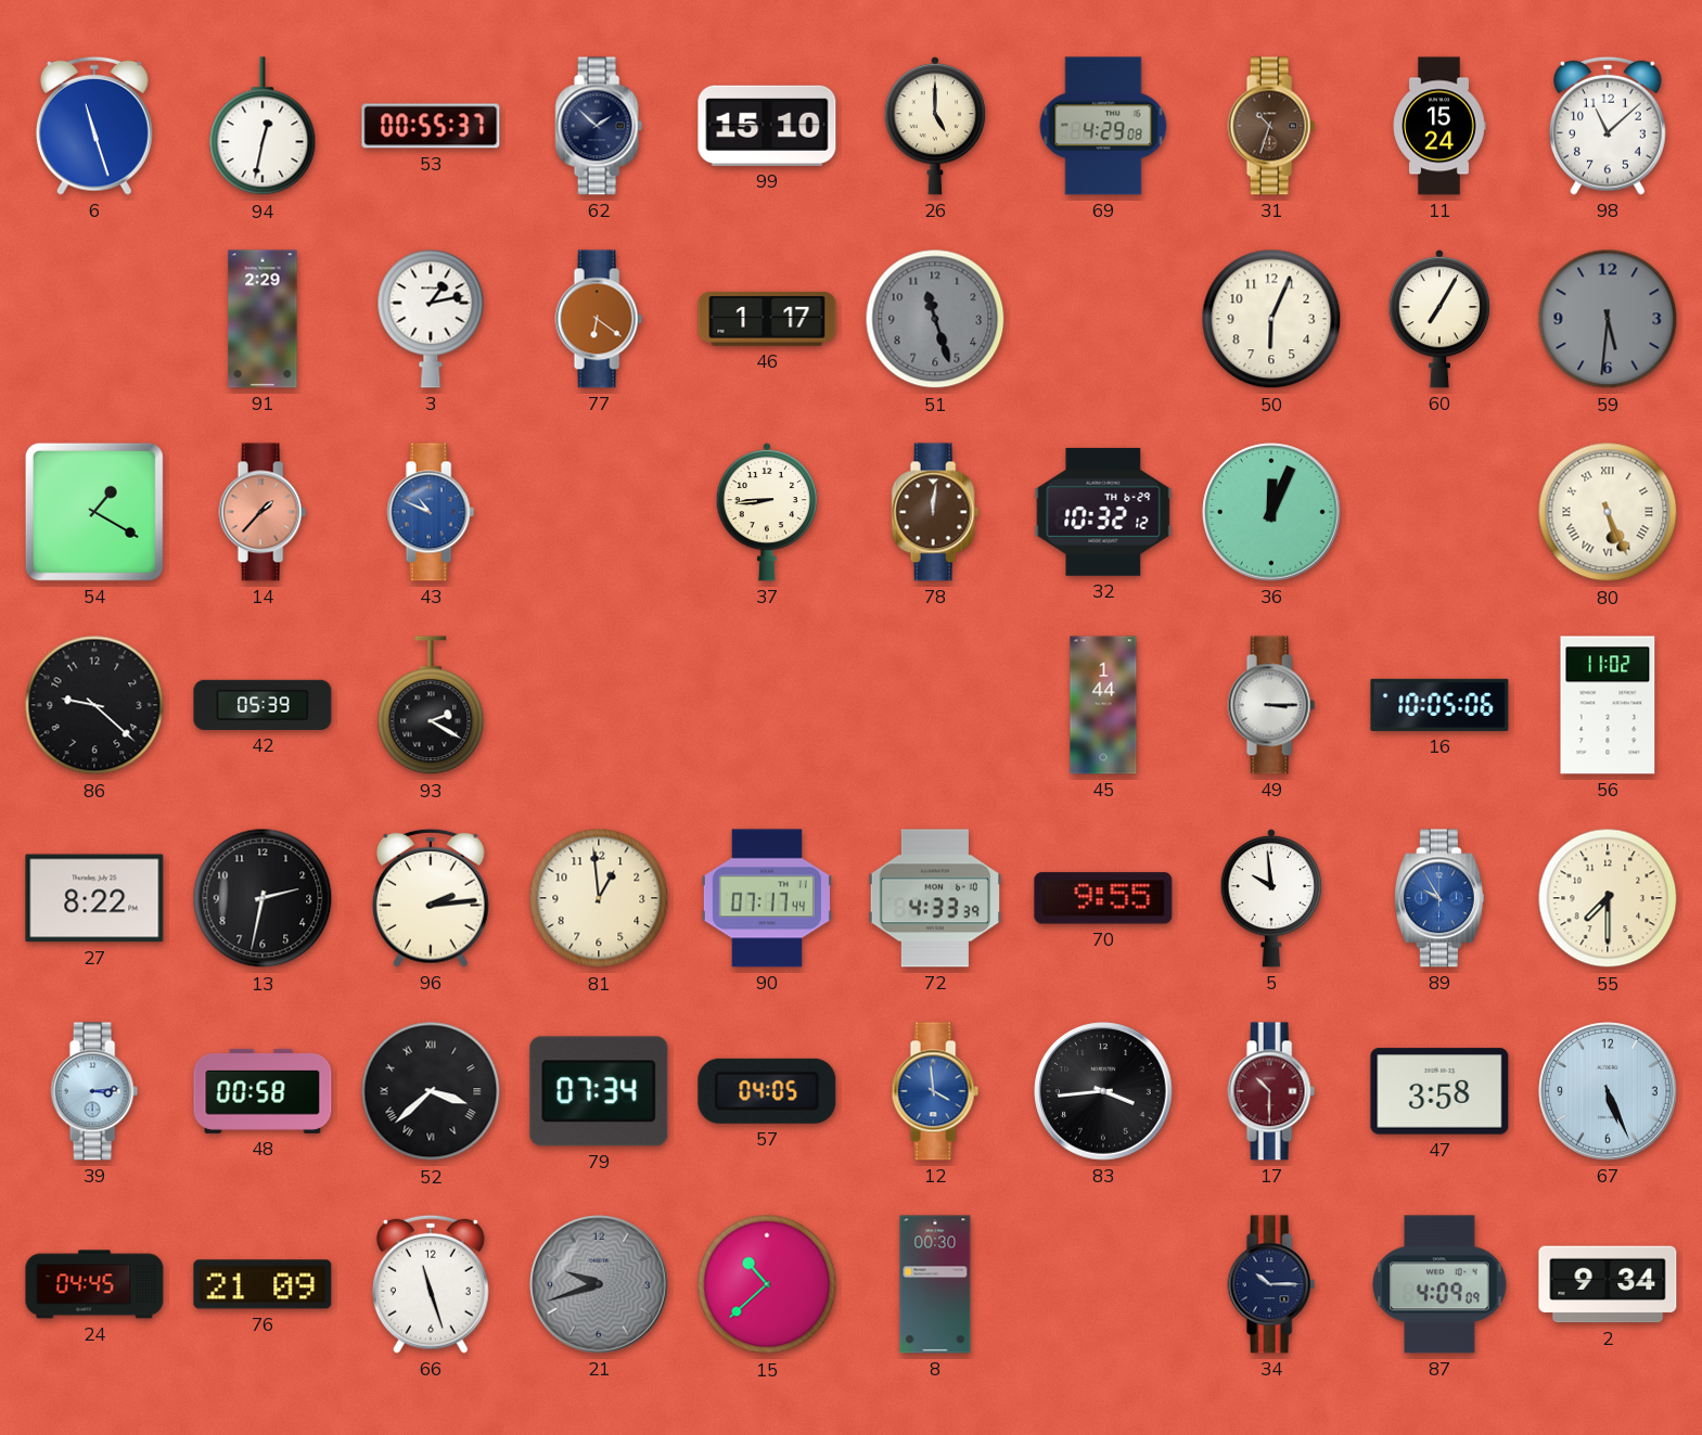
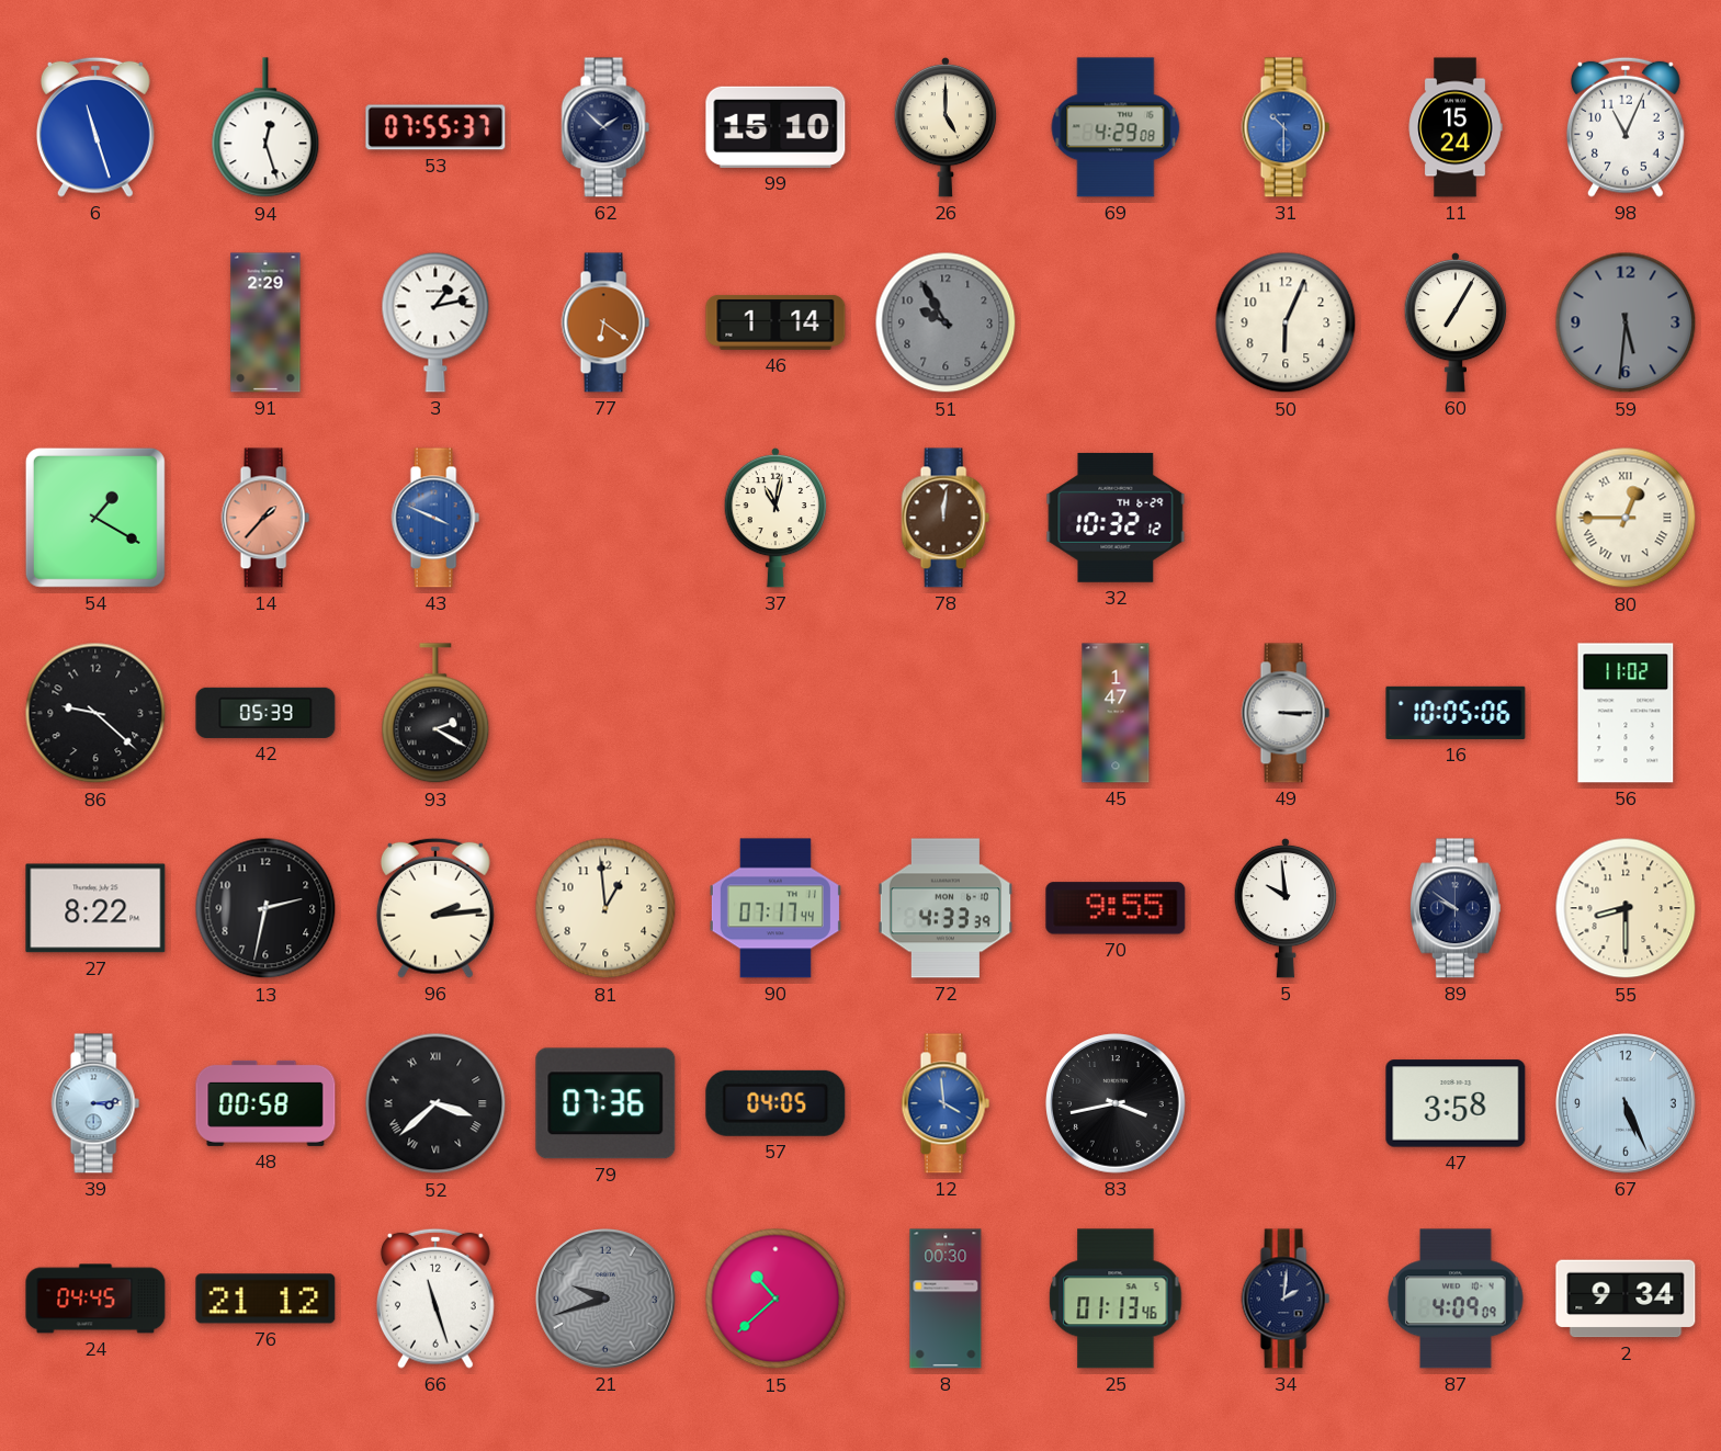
94: 12:32 -> 12:27
53: 00:55 -> 07:55
31: 10:33 -> 10:30
31 dial: brown -> blue
98: 11:08 -> 11:04
46: 1:17 -> 1:14
51: 11:27 -> 9:55
43: 10:49 -> 3:49
37: 8:44 -> 11:02
36: 12:04 -> none
80: 5:26 -> 12:45
45: 1:44 -> 1:47
89: 9:55 -> 9:51
89 dial: blue -> navy
55: 7:30 -> 8:30
79: 07:34 -> 07:36
83: 3:44 -> 3:43
17: 10:30 -> none
76: 21:09 -> 21:12
25: none -> 01:13
34: 10:15 -> 2:01
